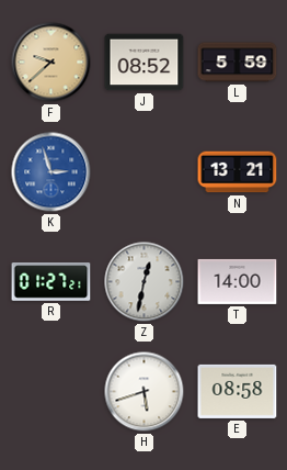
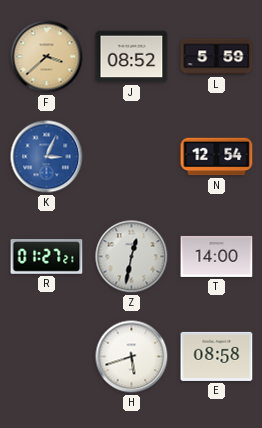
F: 9:38 -> 3:38
K: 2:57 -> 3:04
N: 13:21 -> 12:54
